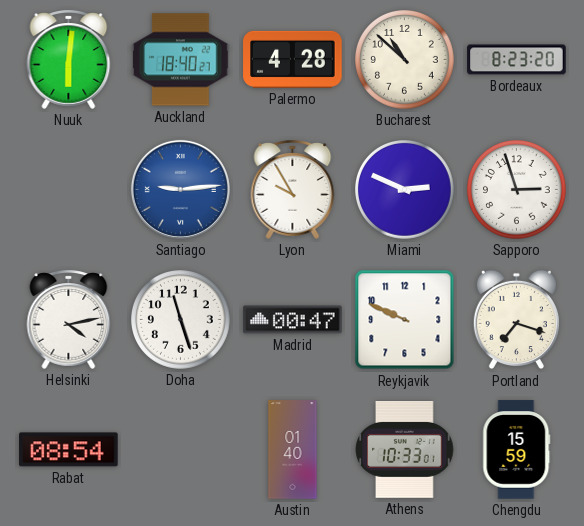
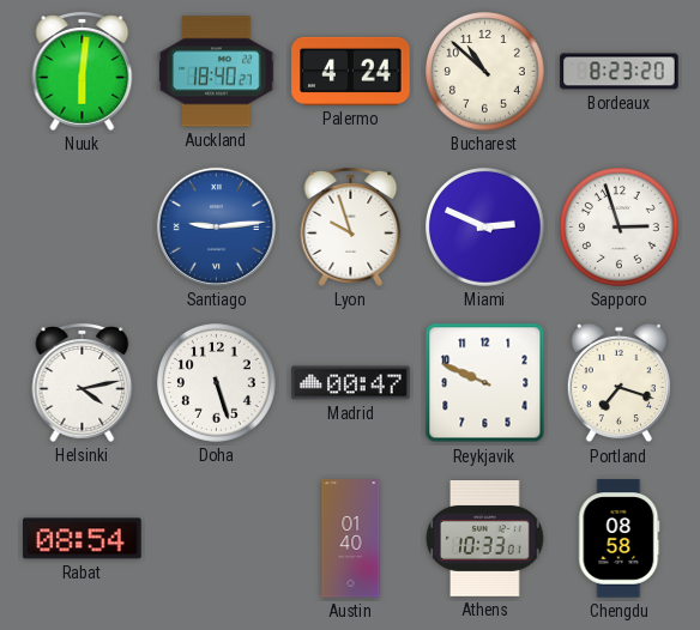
Palermo: 4:28 -> 4:24
Lyon: 9:55 -> 9:57
Doha: 11:27 -> 5:27
Chengdu: 15:59 -> 08:58
